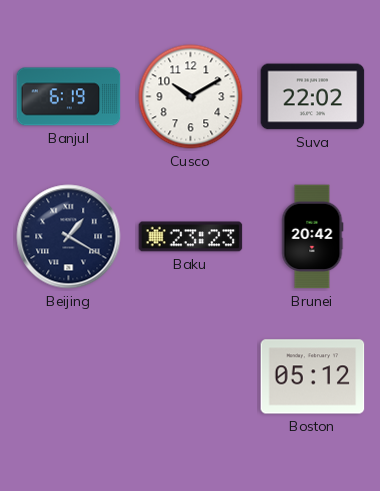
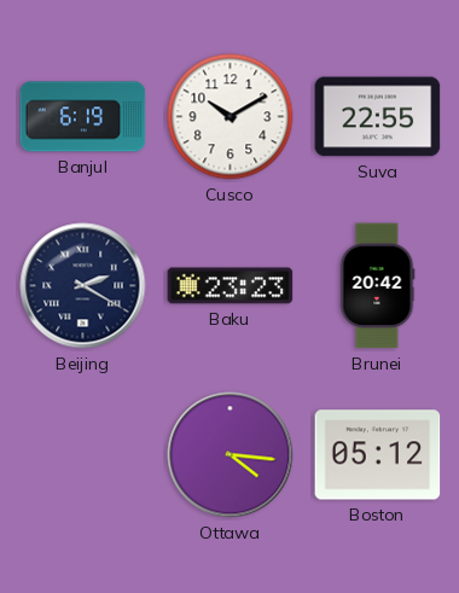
Suva: 22:02 -> 22:55
Beijing: 1:20 -> 2:20
Ottawa: none -> 4:16
